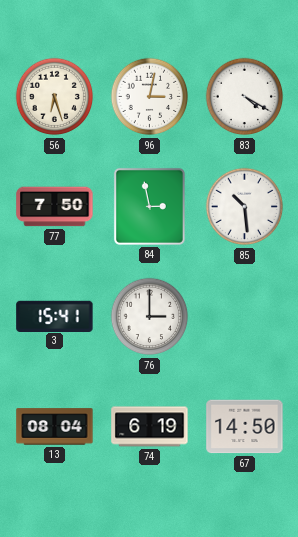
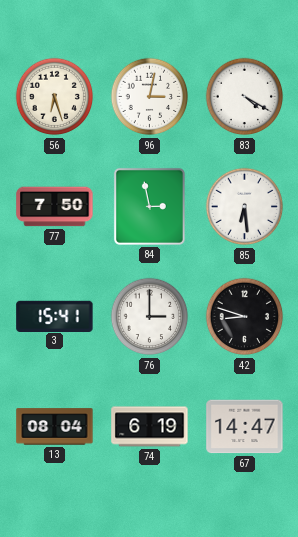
85: 10:29 -> 6:29
42: none -> 8:48
67: 14:50 -> 14:47
